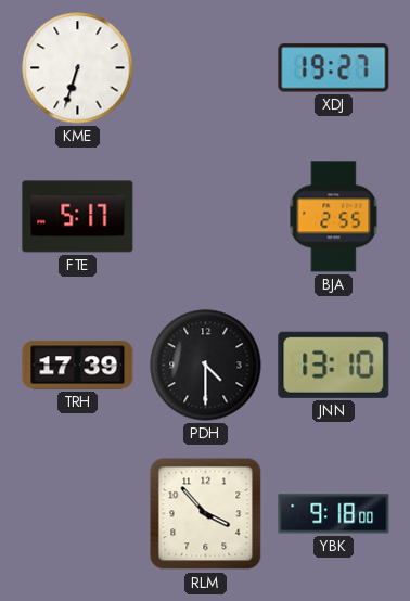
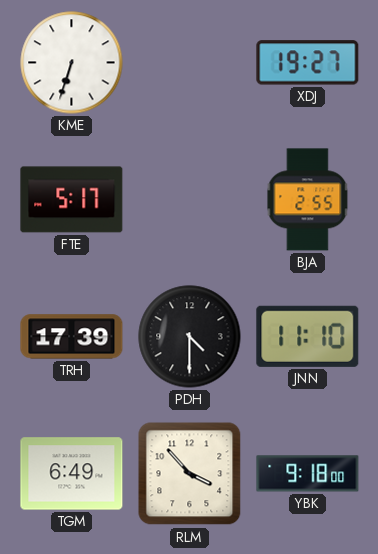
JNN: 13:10 -> 11:10
TGM: none -> 6:49
